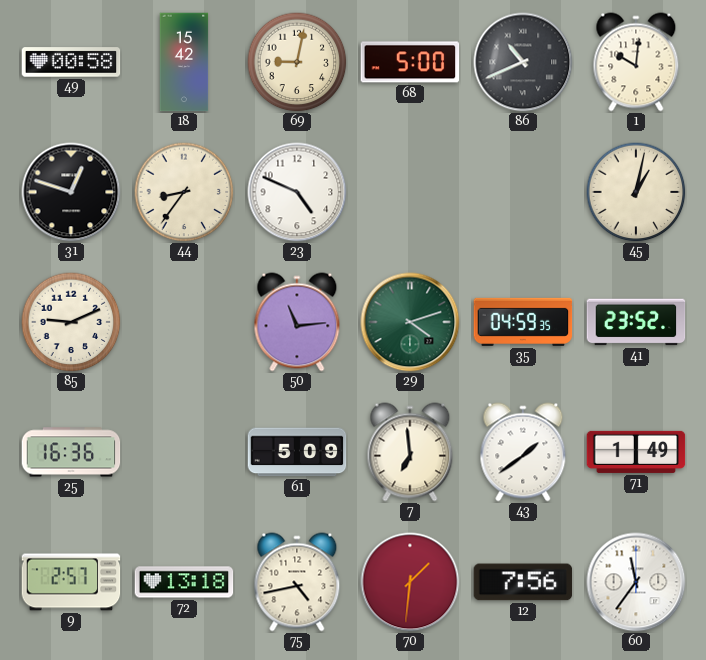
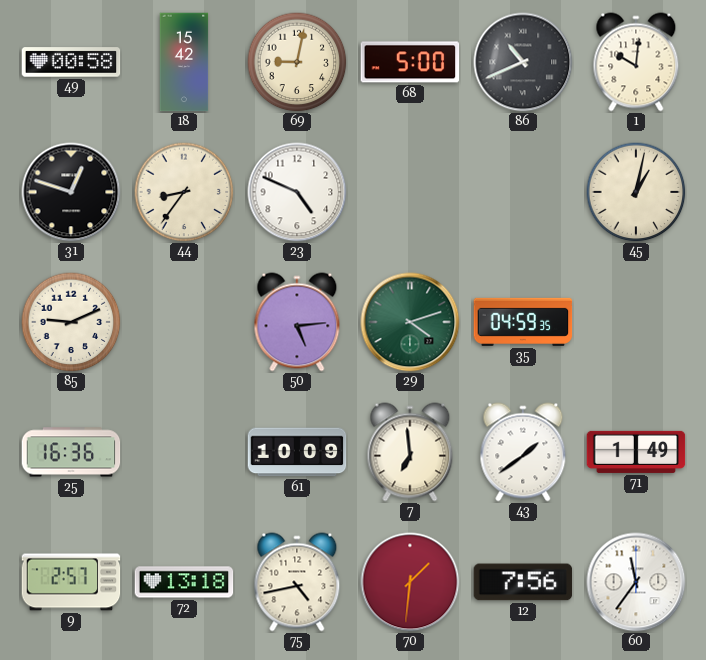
50: 11:14 -> 5:14
41: 23:52 -> none
61: 5:09 -> 10:09
